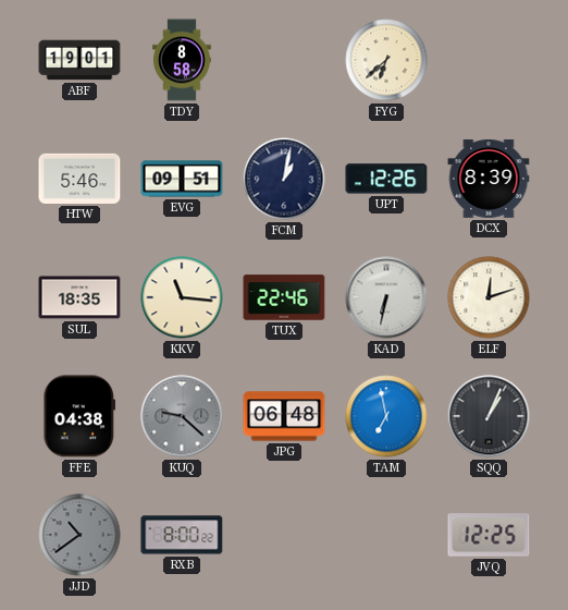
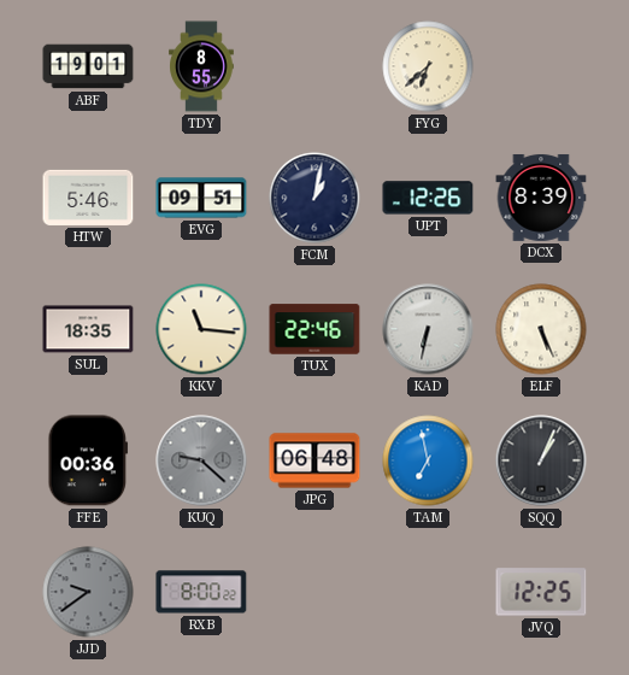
TDY: 8:58 -> 8:55
ELF: 12:12 -> 5:26
FFE: 04:38 -> 00:36
JJD: 10:39 -> 9:39
